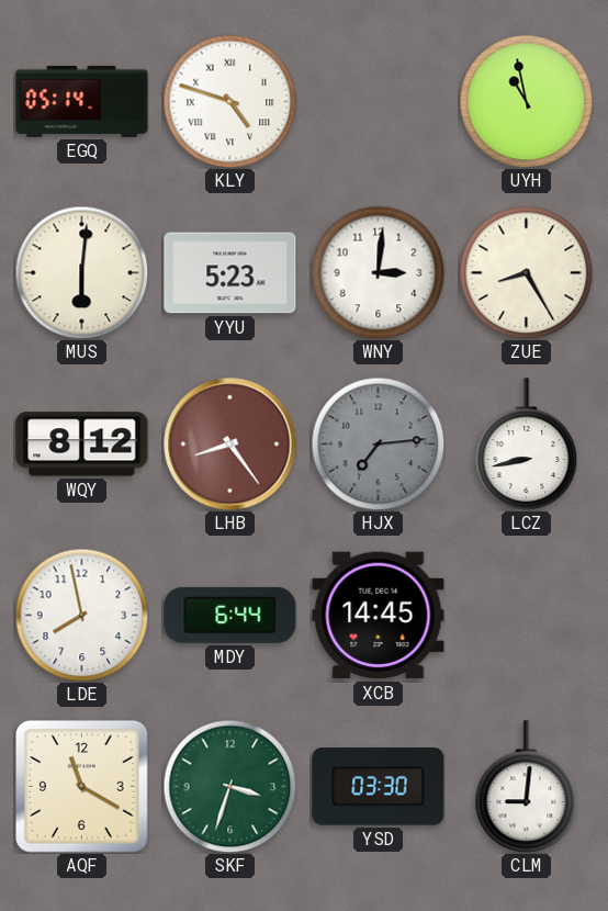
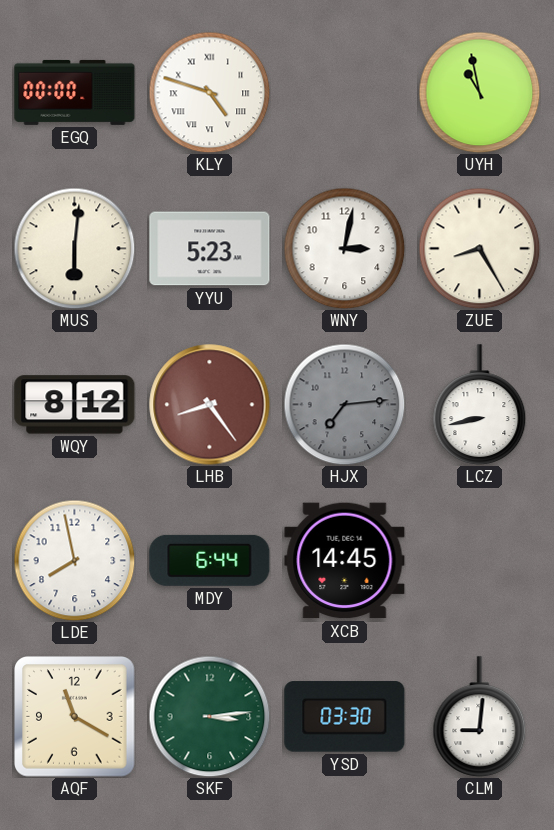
EGQ: 05:14 -> 00:00
WNY: 3:01 -> 3:02
SKF: 3:33 -> 3:14
